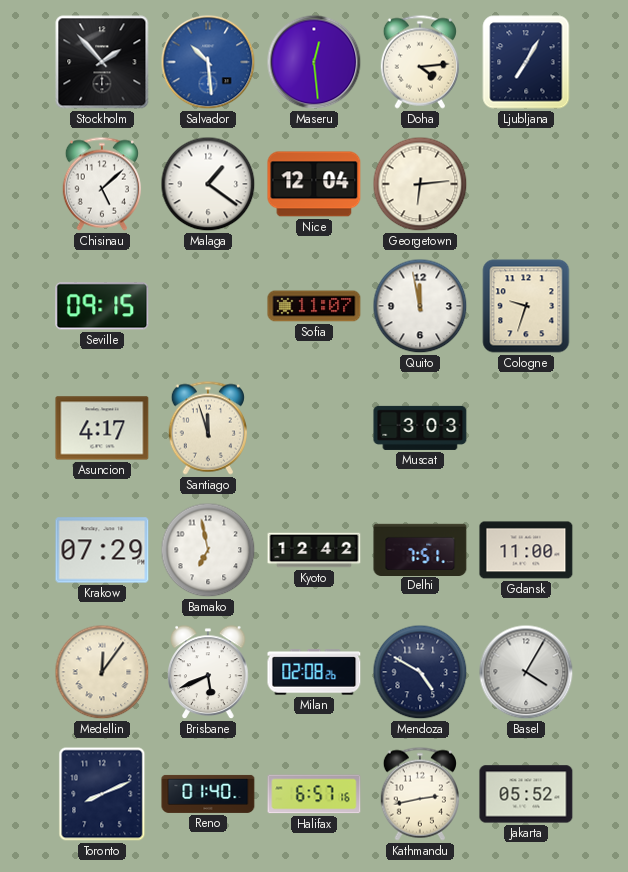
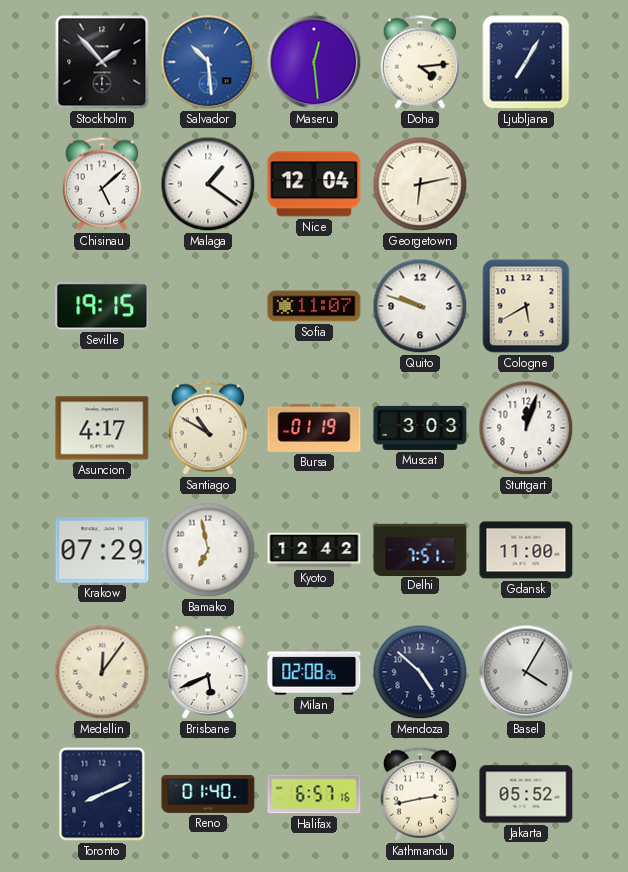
Georgetown: 6:14 -> 6:13
Seville: 09:15 -> 19:15
Quito: 11:58 -> 9:48
Cologne: 9:33 -> 5:40
Santiago: 11:57 -> 10:50
Bursa: none -> 01:19
Stuttgart: none -> 12:03
Mendoza: 4:50 -> 4:52
